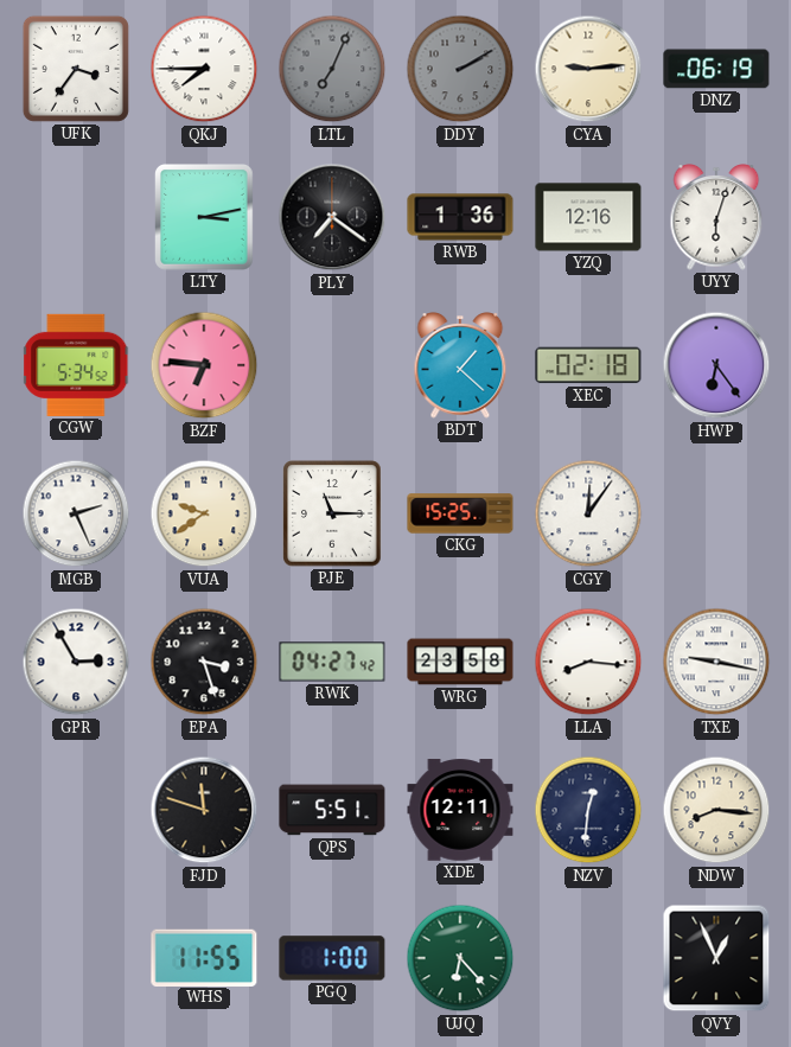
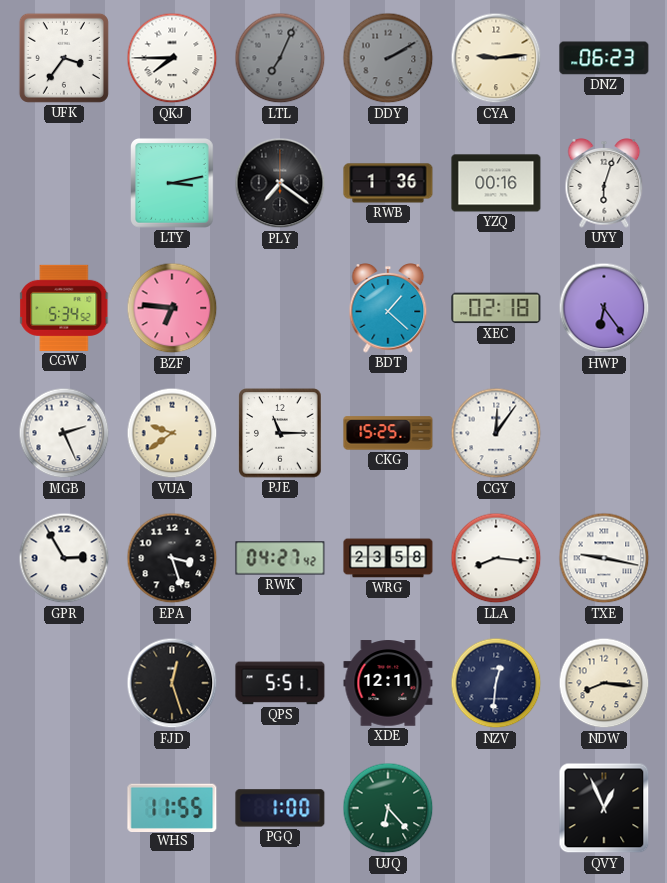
DNZ: 06:19 -> 06:23
YZQ: 12:16 -> 00:16
FJD: 11:48 -> 12:27
